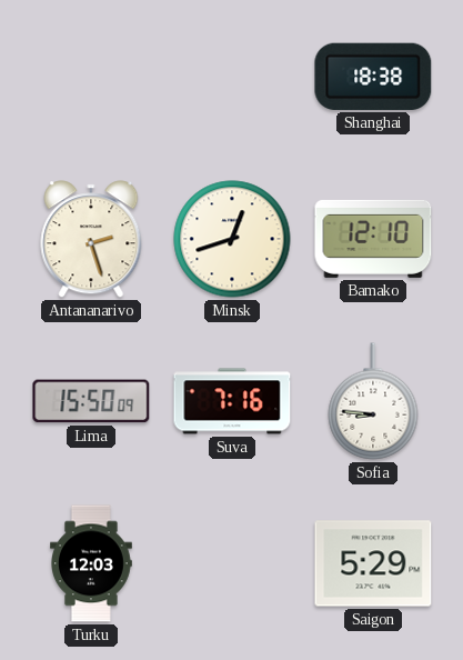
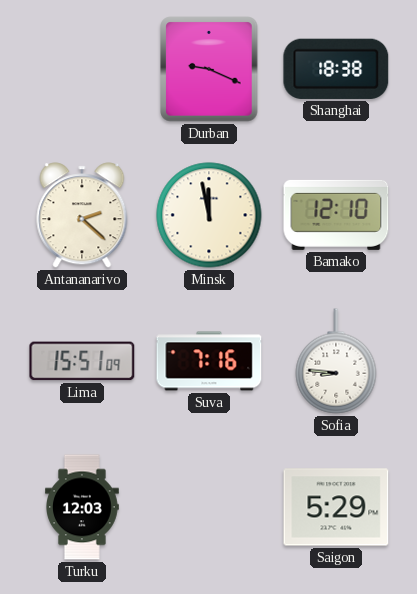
Durban: none -> 9:19
Antananarivo: 2:27 -> 2:22
Minsk: 12:42 -> 11:58
Lima: 15:50 -> 15:51
